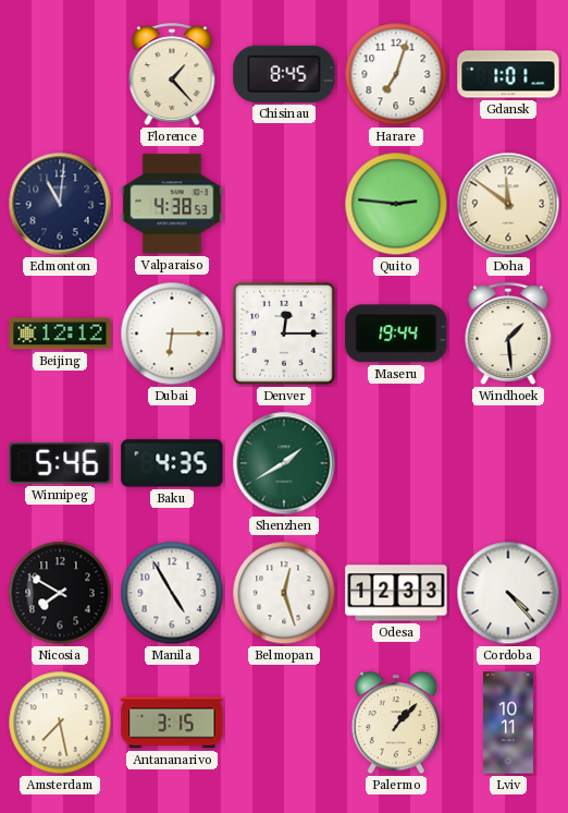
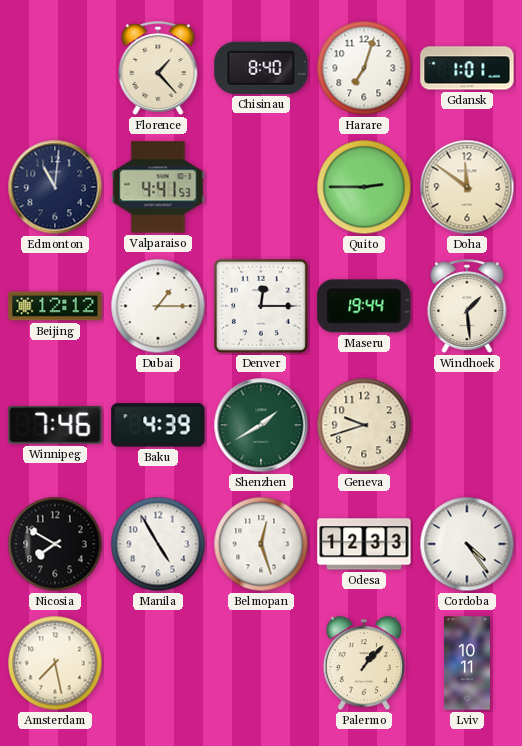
Chisinau: 8:45 -> 8:40
Valparaiso: 4:38 -> 4:41
Quito: 2:46 -> 2:45
Dubai: 6:15 -> 1:15
Winnipeg: 5:46 -> 7:46
Baku: 4:35 -> 4:39
Geneva: none -> 9:42
Cordoba: 4:23 -> 4:24
Antananarivo: 3:15 -> none
